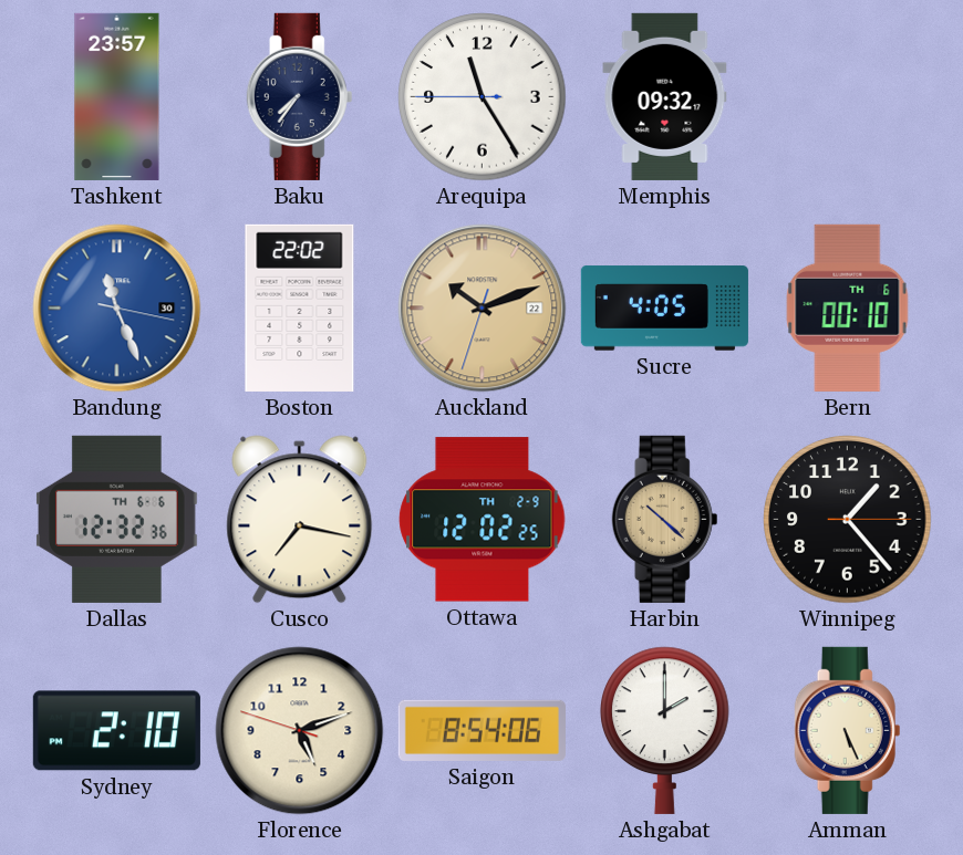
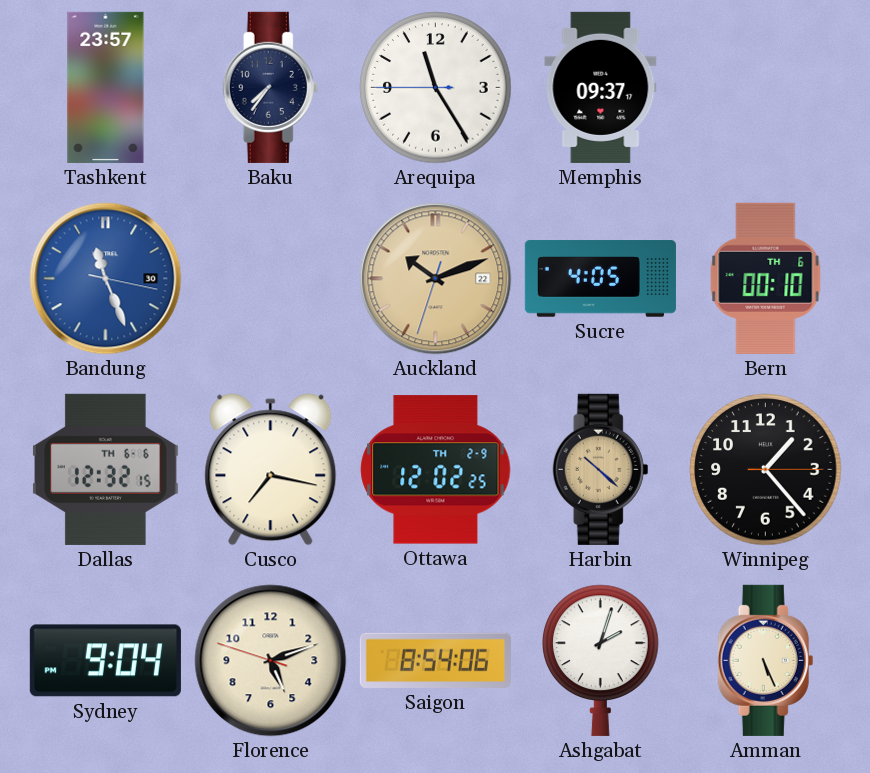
Memphis: 09:32 -> 09:37
Boston: 22:02 -> none
Dallas: 12:32:36 -> 12:32:15
Sydney: 2:10 -> 9:04
Ashgabat: 2:00 -> 2:03
